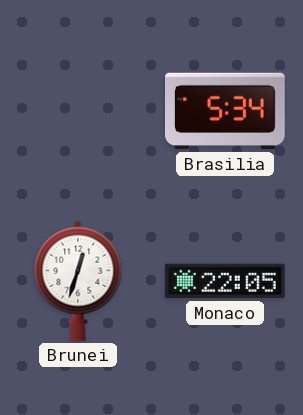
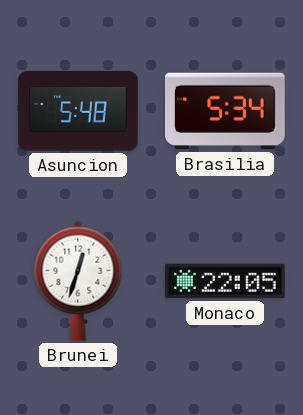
Asuncion: none -> 5:48
